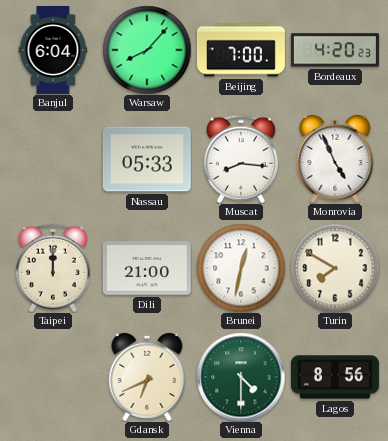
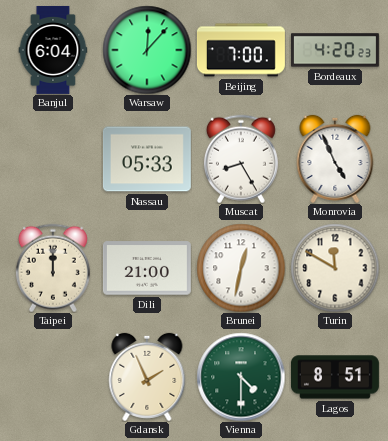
Warsaw: 8:07 -> 12:07
Muscat: 8:16 -> 8:25
Turin: 7:50 -> 11:50
Gdansk: 6:41 -> 1:56
Lagos: 8:56 -> 8:51
